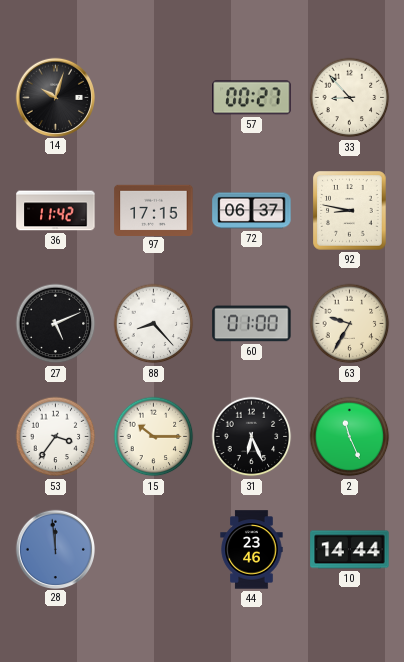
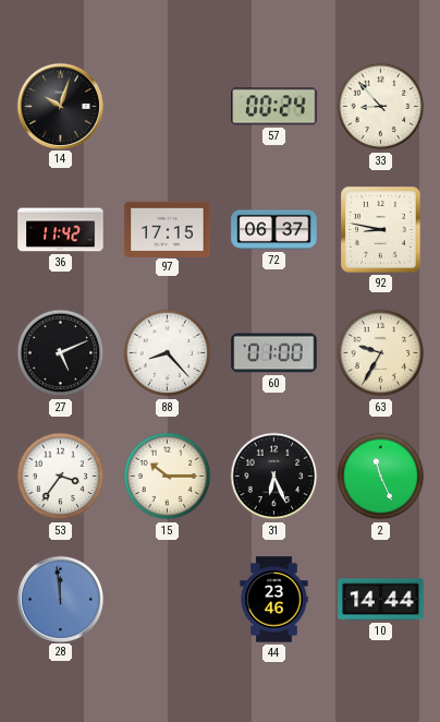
57: 00:27 -> 00:24
